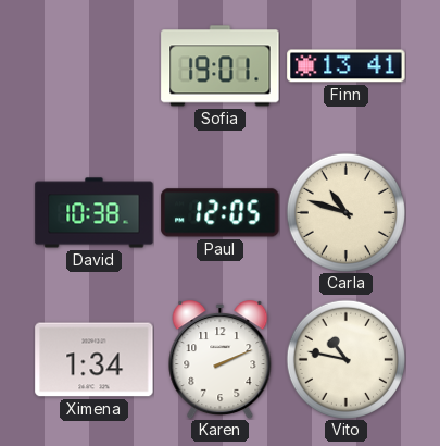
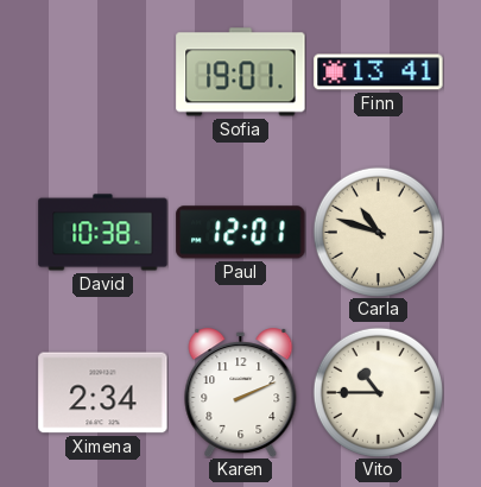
Paul: 12:05 -> 12:01
Ximena: 1:34 -> 2:34
Vito: 10:47 -> 10:45
